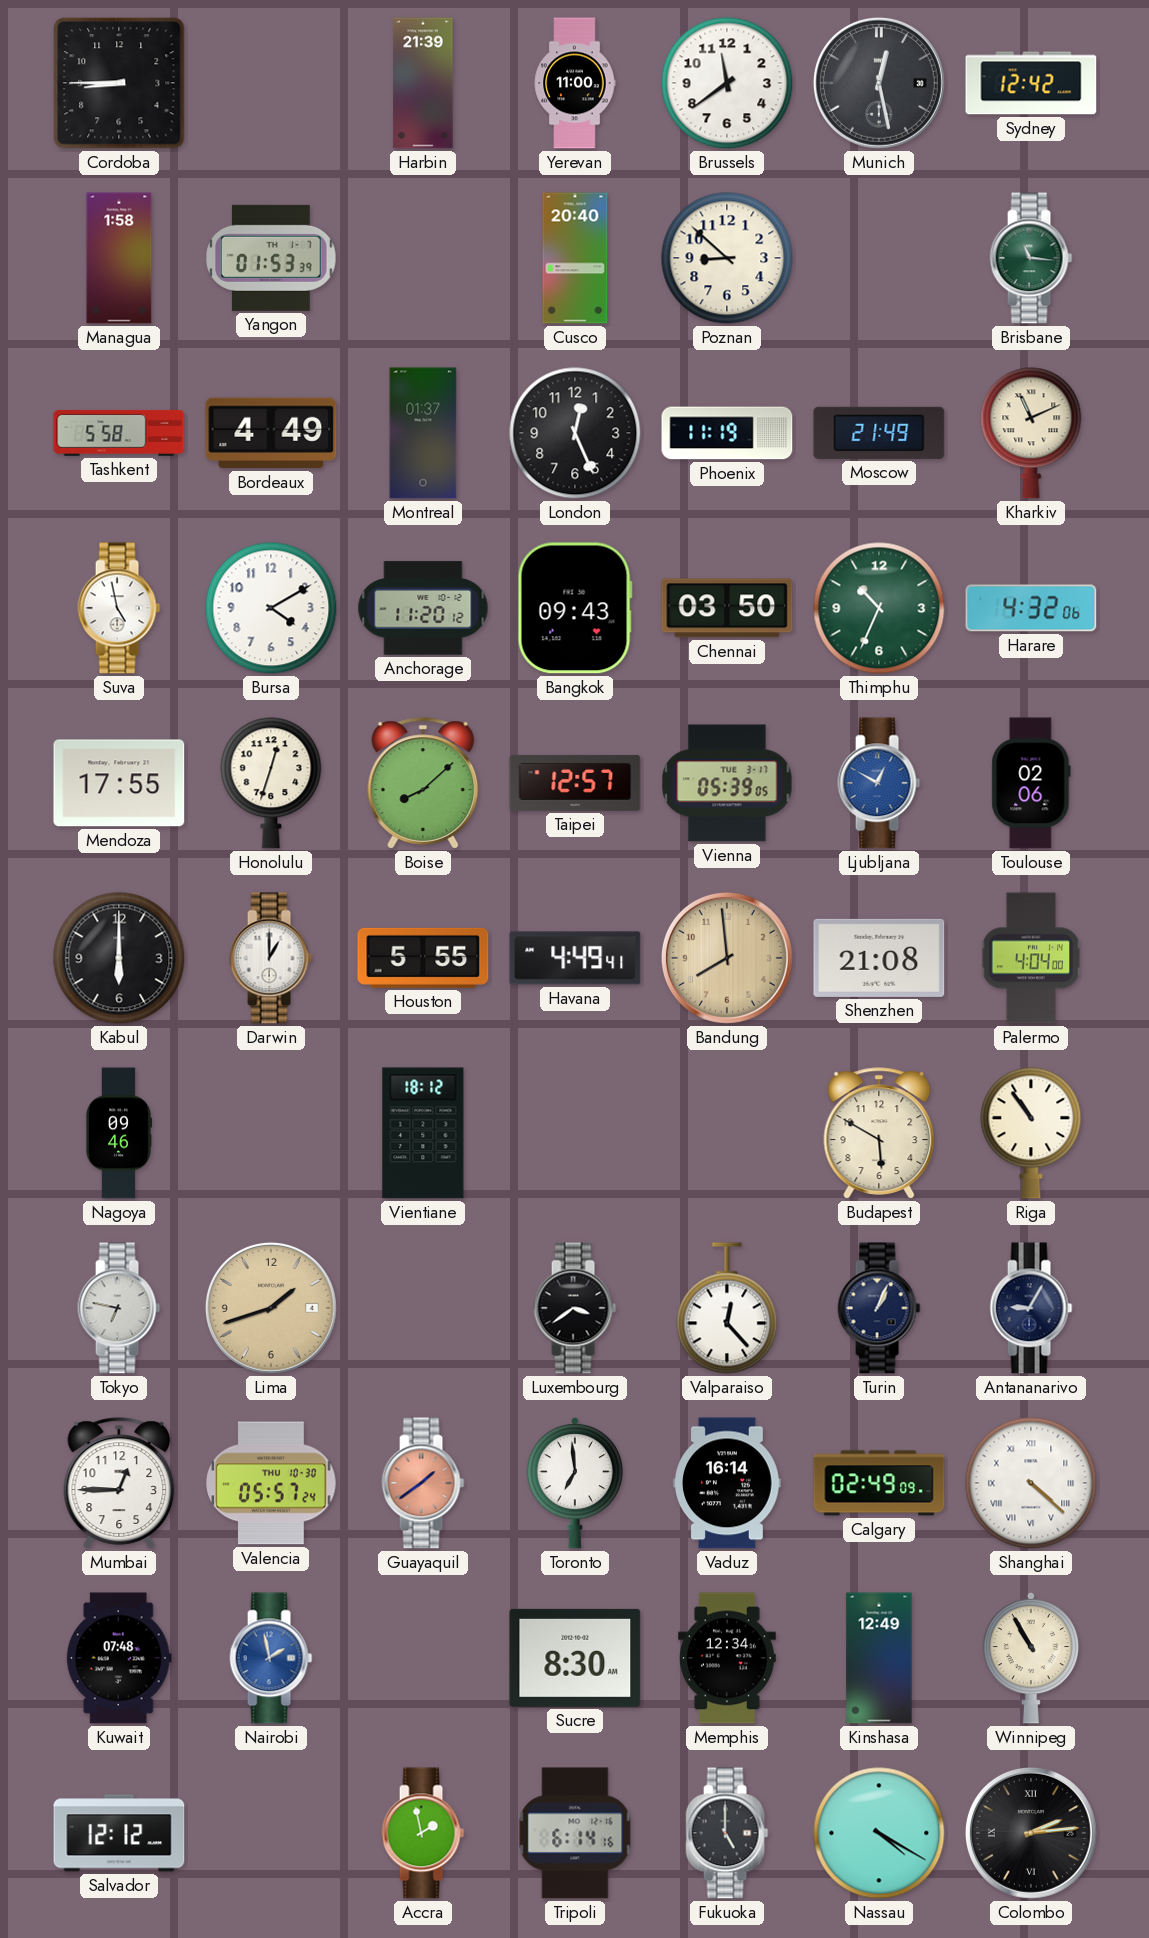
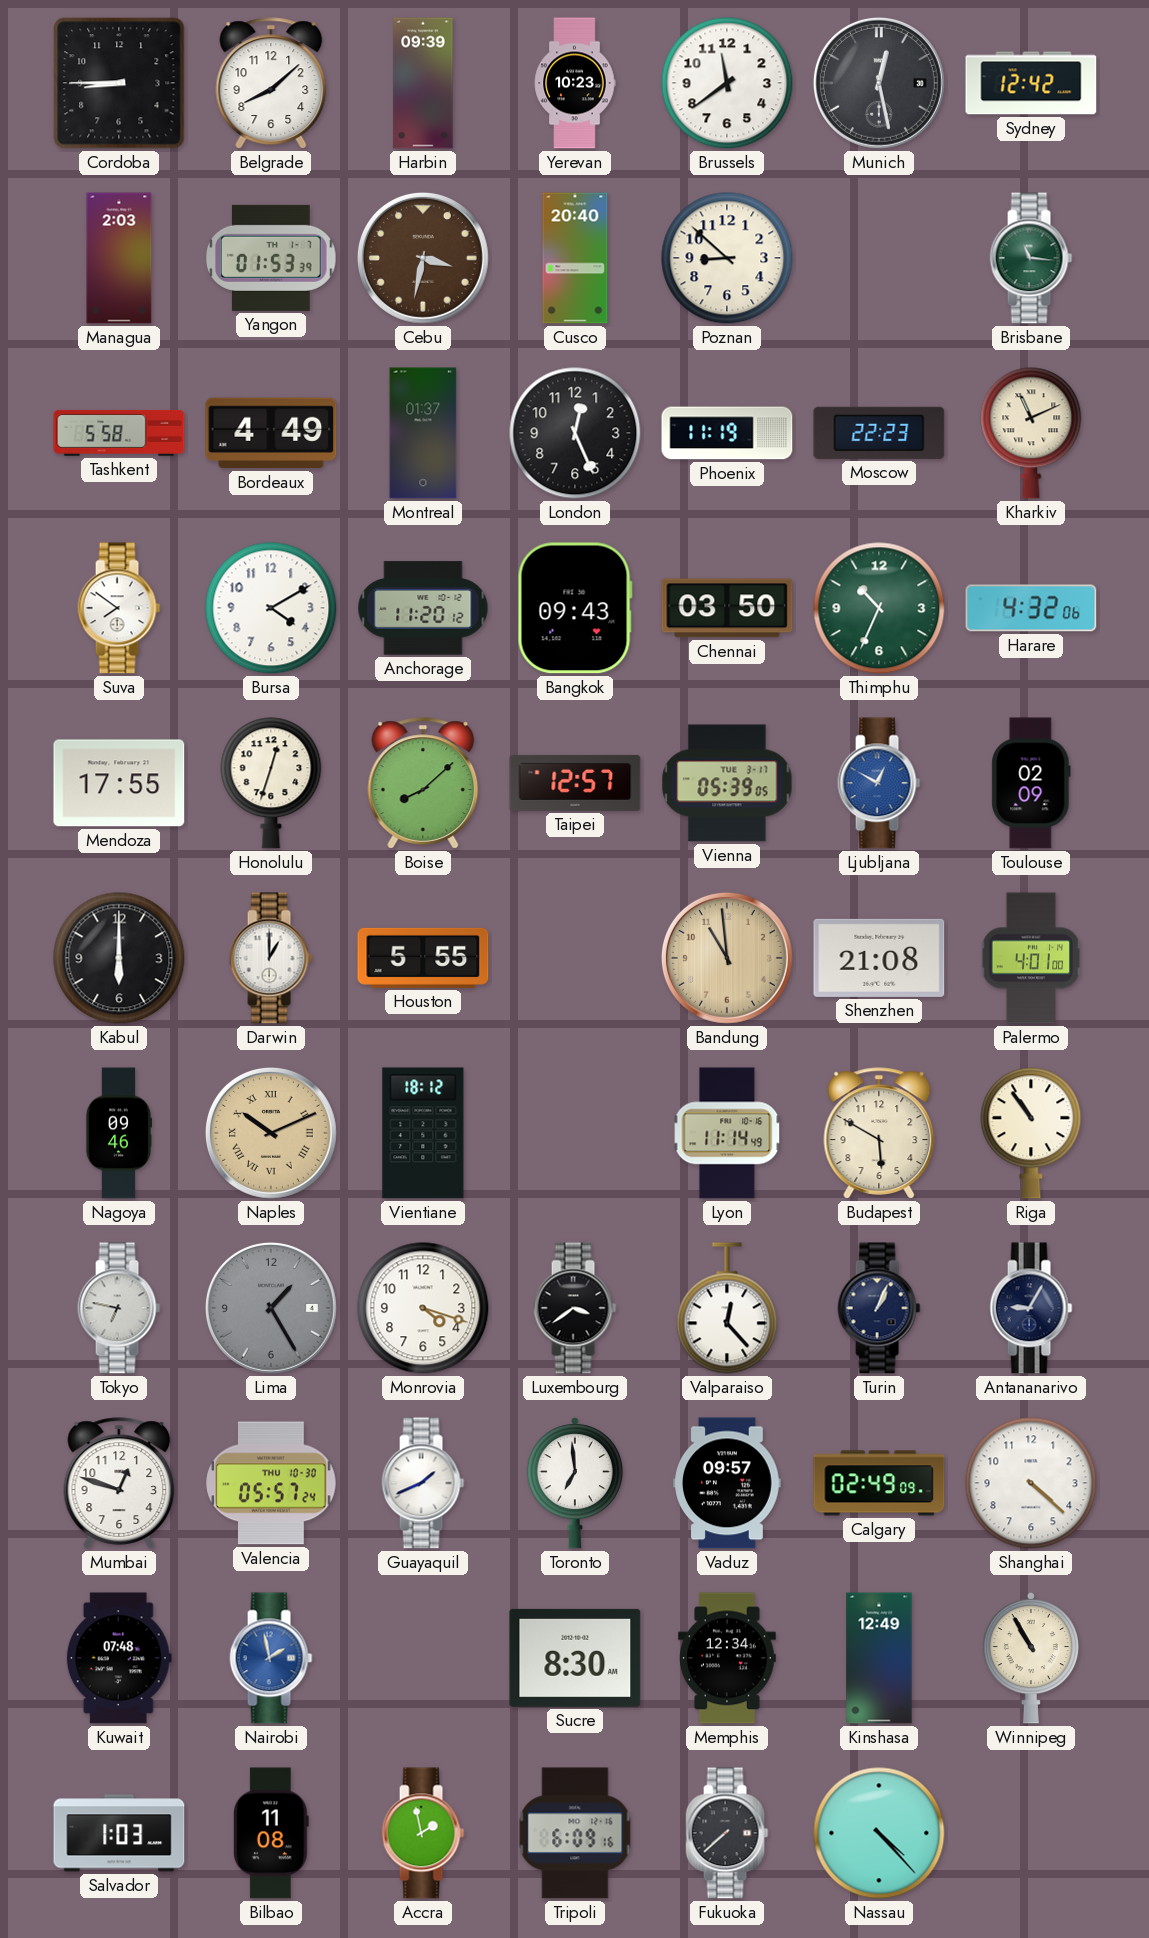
Belgrade: none -> 8:08
Harbin: 21:39 -> 09:39
Yerevan: 11:00 -> 10:23
Managua: 1:58 -> 2:03
Cebu: none -> 3:32
Moscow: 21:49 -> 22:23
Suva: 4:58 -> 7:51
Toulouse: 02:06 -> 02:09
Havana: 4:49 -> none
Bandung: 7:59 -> 10:59
Palermo: 4:04 -> 4:01
Naples: none -> 10:11
Lyon: none -> 11:14
Lima: 1:42 -> 1:25
Lima dial: champagne -> grey
Monrovia: none -> 4:18
Mumbai: 12:45 -> 12:48
Guayaquil: 1:39 -> 1:41
Guayaquil dial: salmon -> white
Vaduz: 16:14 -> 09:57
Shanghai numerals: Roman -> Arabic
Salvador: 12:12 -> 1:03
Bilbao: none -> 11:08
Tripoli: 6:14 -> 6:09
Fukuoka: 5:00 -> 7:38
Nassau: 4:20 -> 4:23
Colombo: 2:14 -> none
